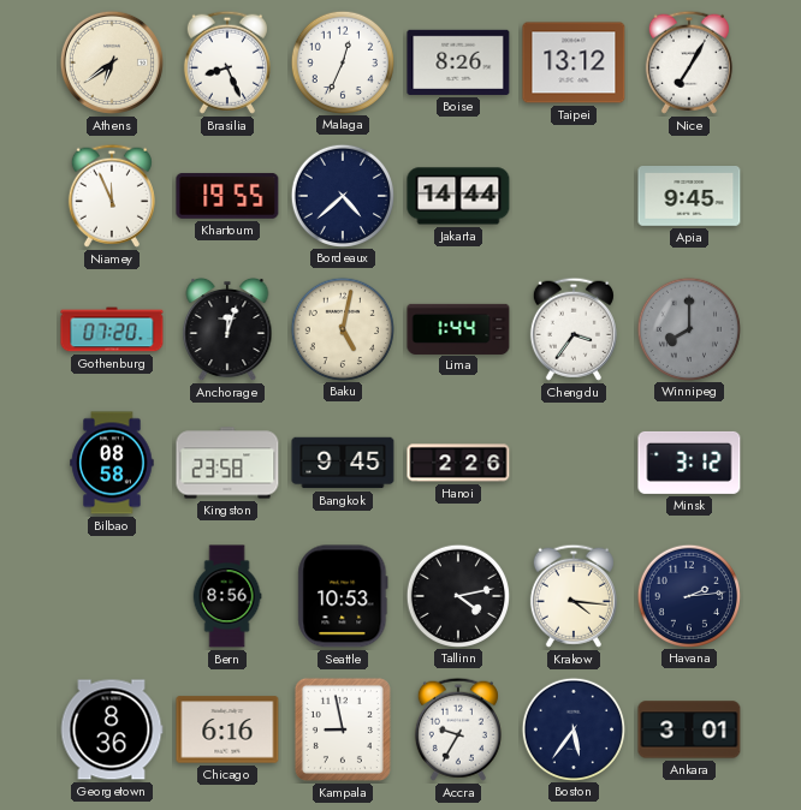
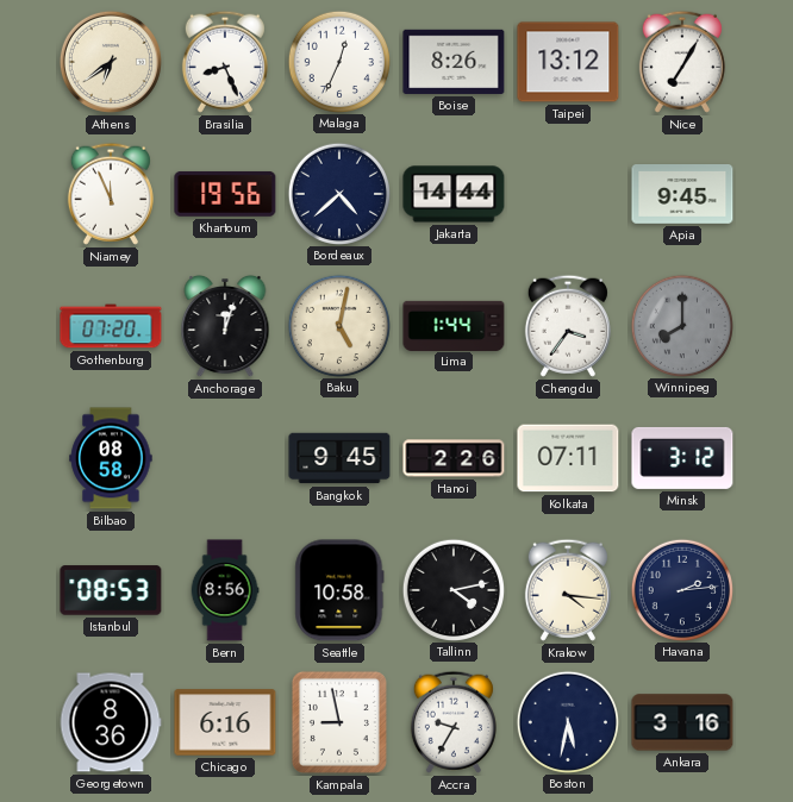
Khartoum: 19:55 -> 19:56
Kingston: 23:58 -> none
Kolkata: none -> 07:11
Istanbul: none -> 08:53
Seattle: 10:53 -> 10:58
Boston: 5:36 -> 5:32
Ankara: 3:01 -> 3:16
